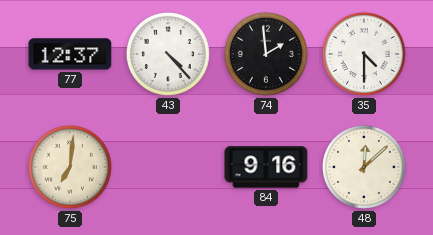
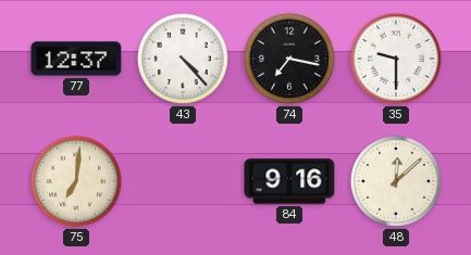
74: 1:59 -> 7:17
35: 4:30 -> 9:30
